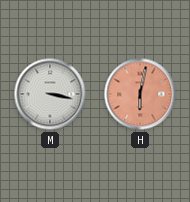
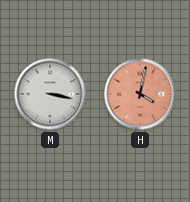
H: 6:02 -> 4:02
